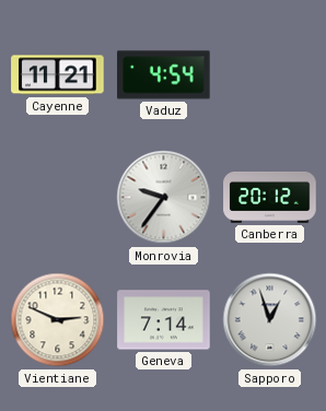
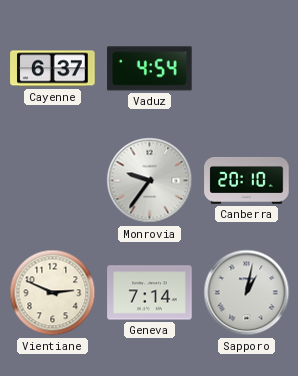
Cayenne: 11:21 -> 6:37
Canberra: 20:12 -> 20:10
Sapporo: 12:57 -> 1:02
